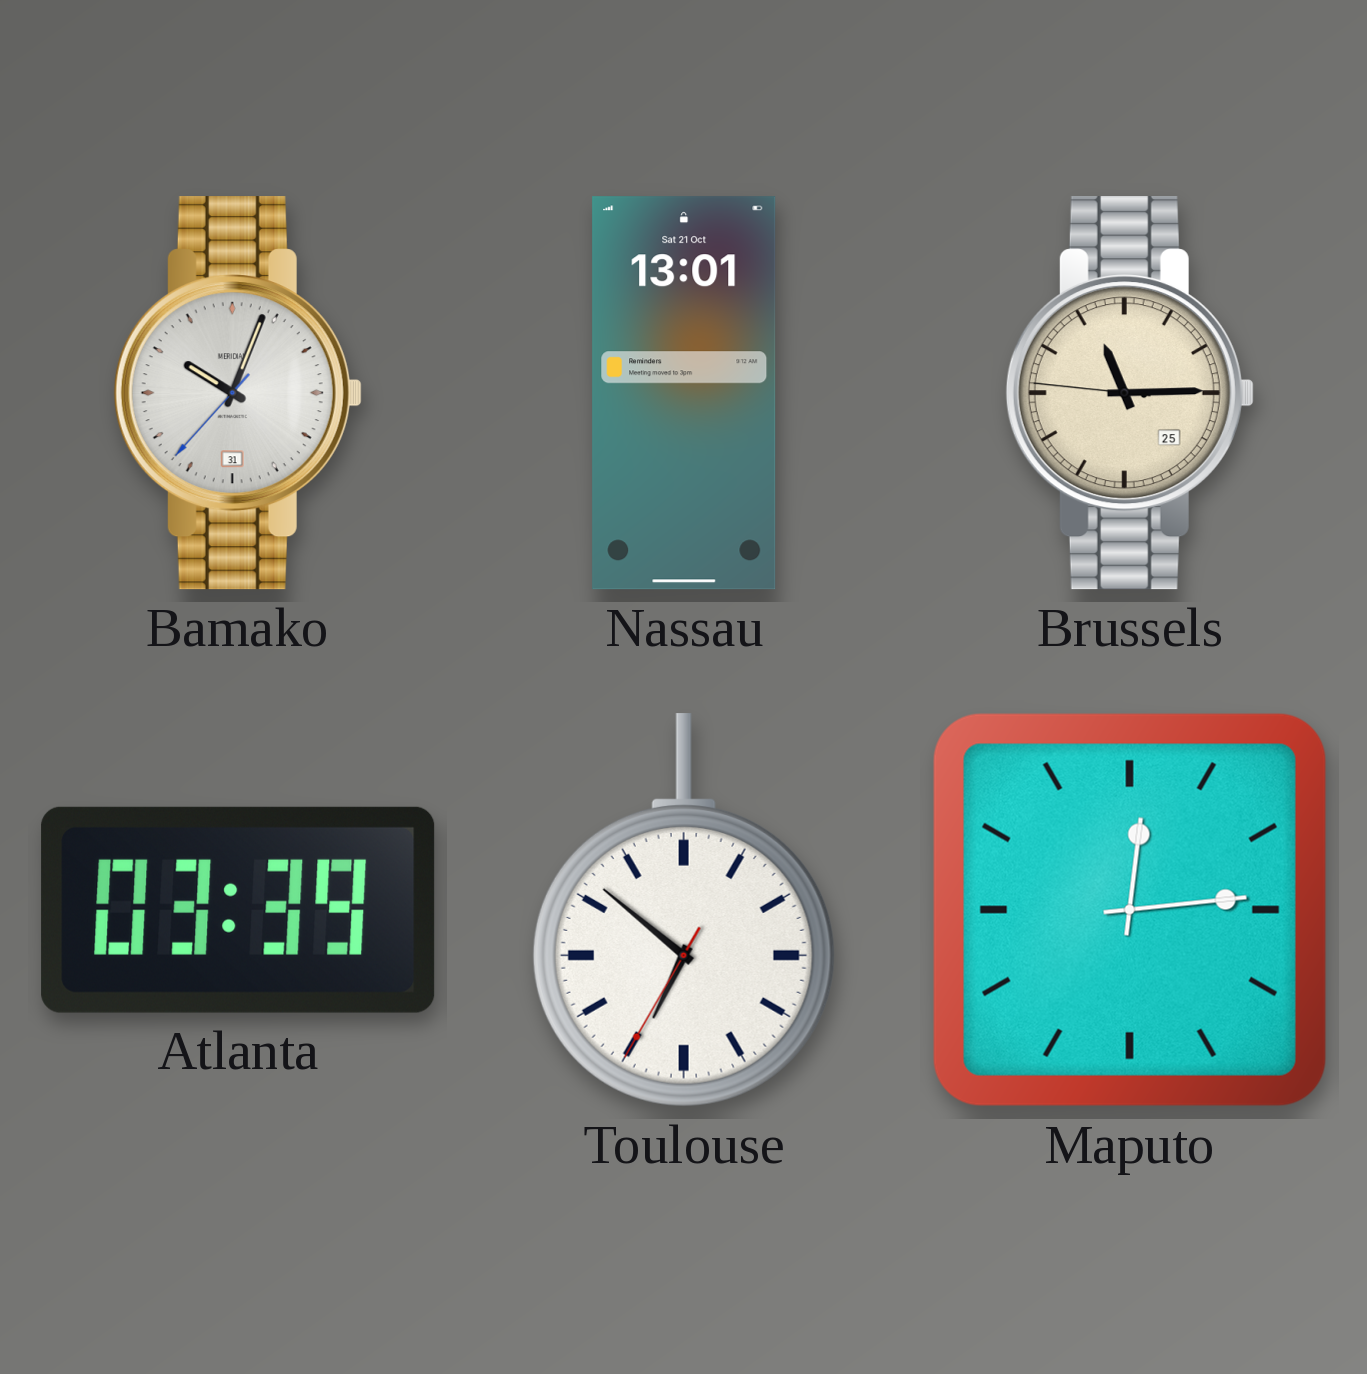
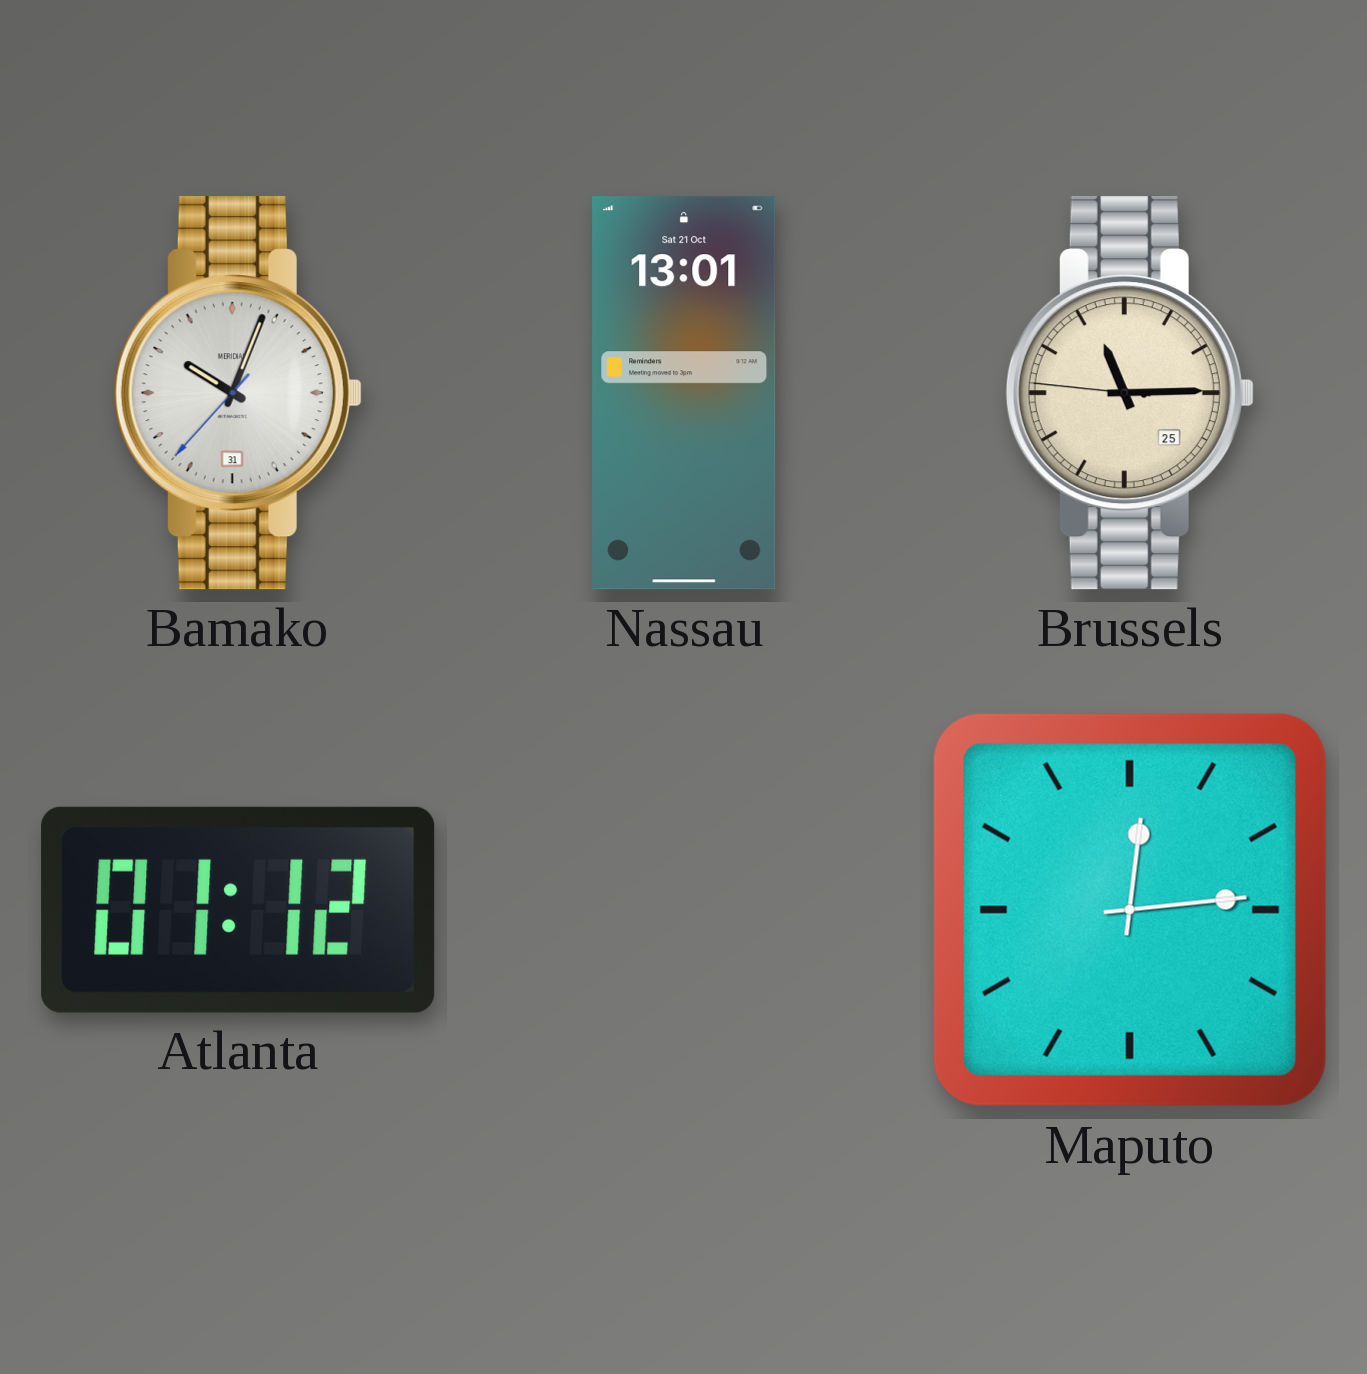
Atlanta: 03:39 -> 01:12
Toulouse: 6:51 -> none
